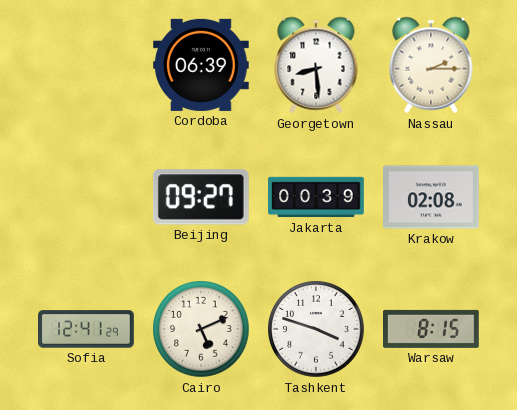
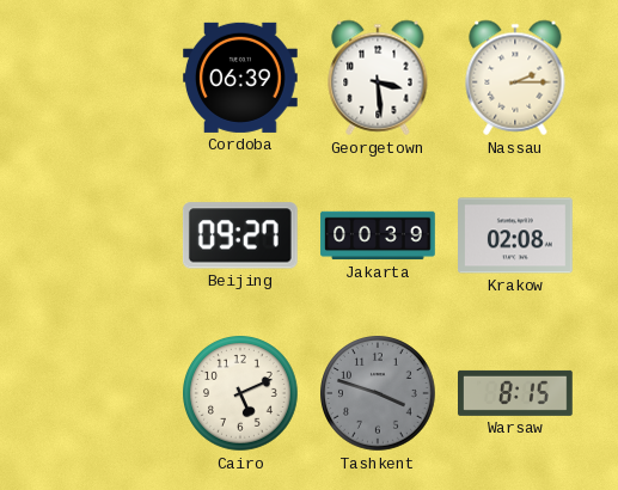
Georgetown: 8:29 -> 3:29
Sofia: 12:41 -> none
Tashkent dial: white -> grey
